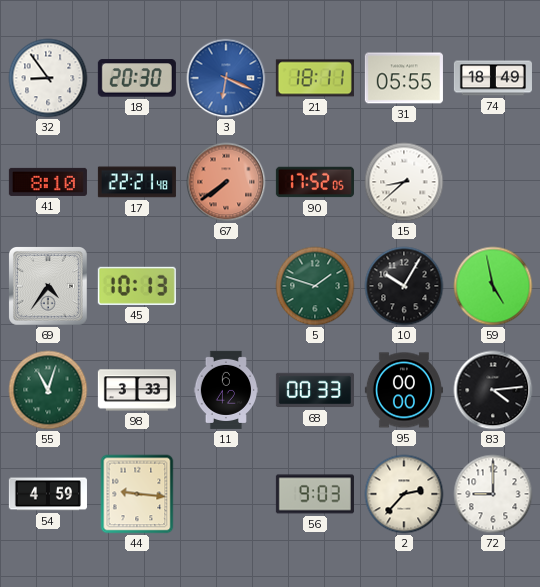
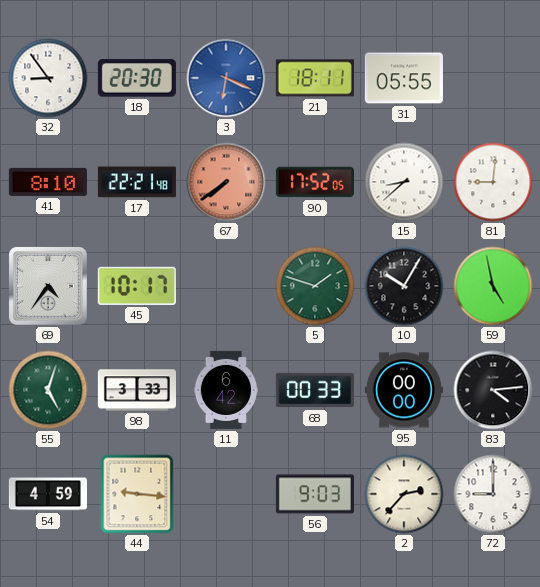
74: 18:49 -> none
81: none -> 9:01
45: 10:13 -> 10:17
55: 11:03 -> 5:03
